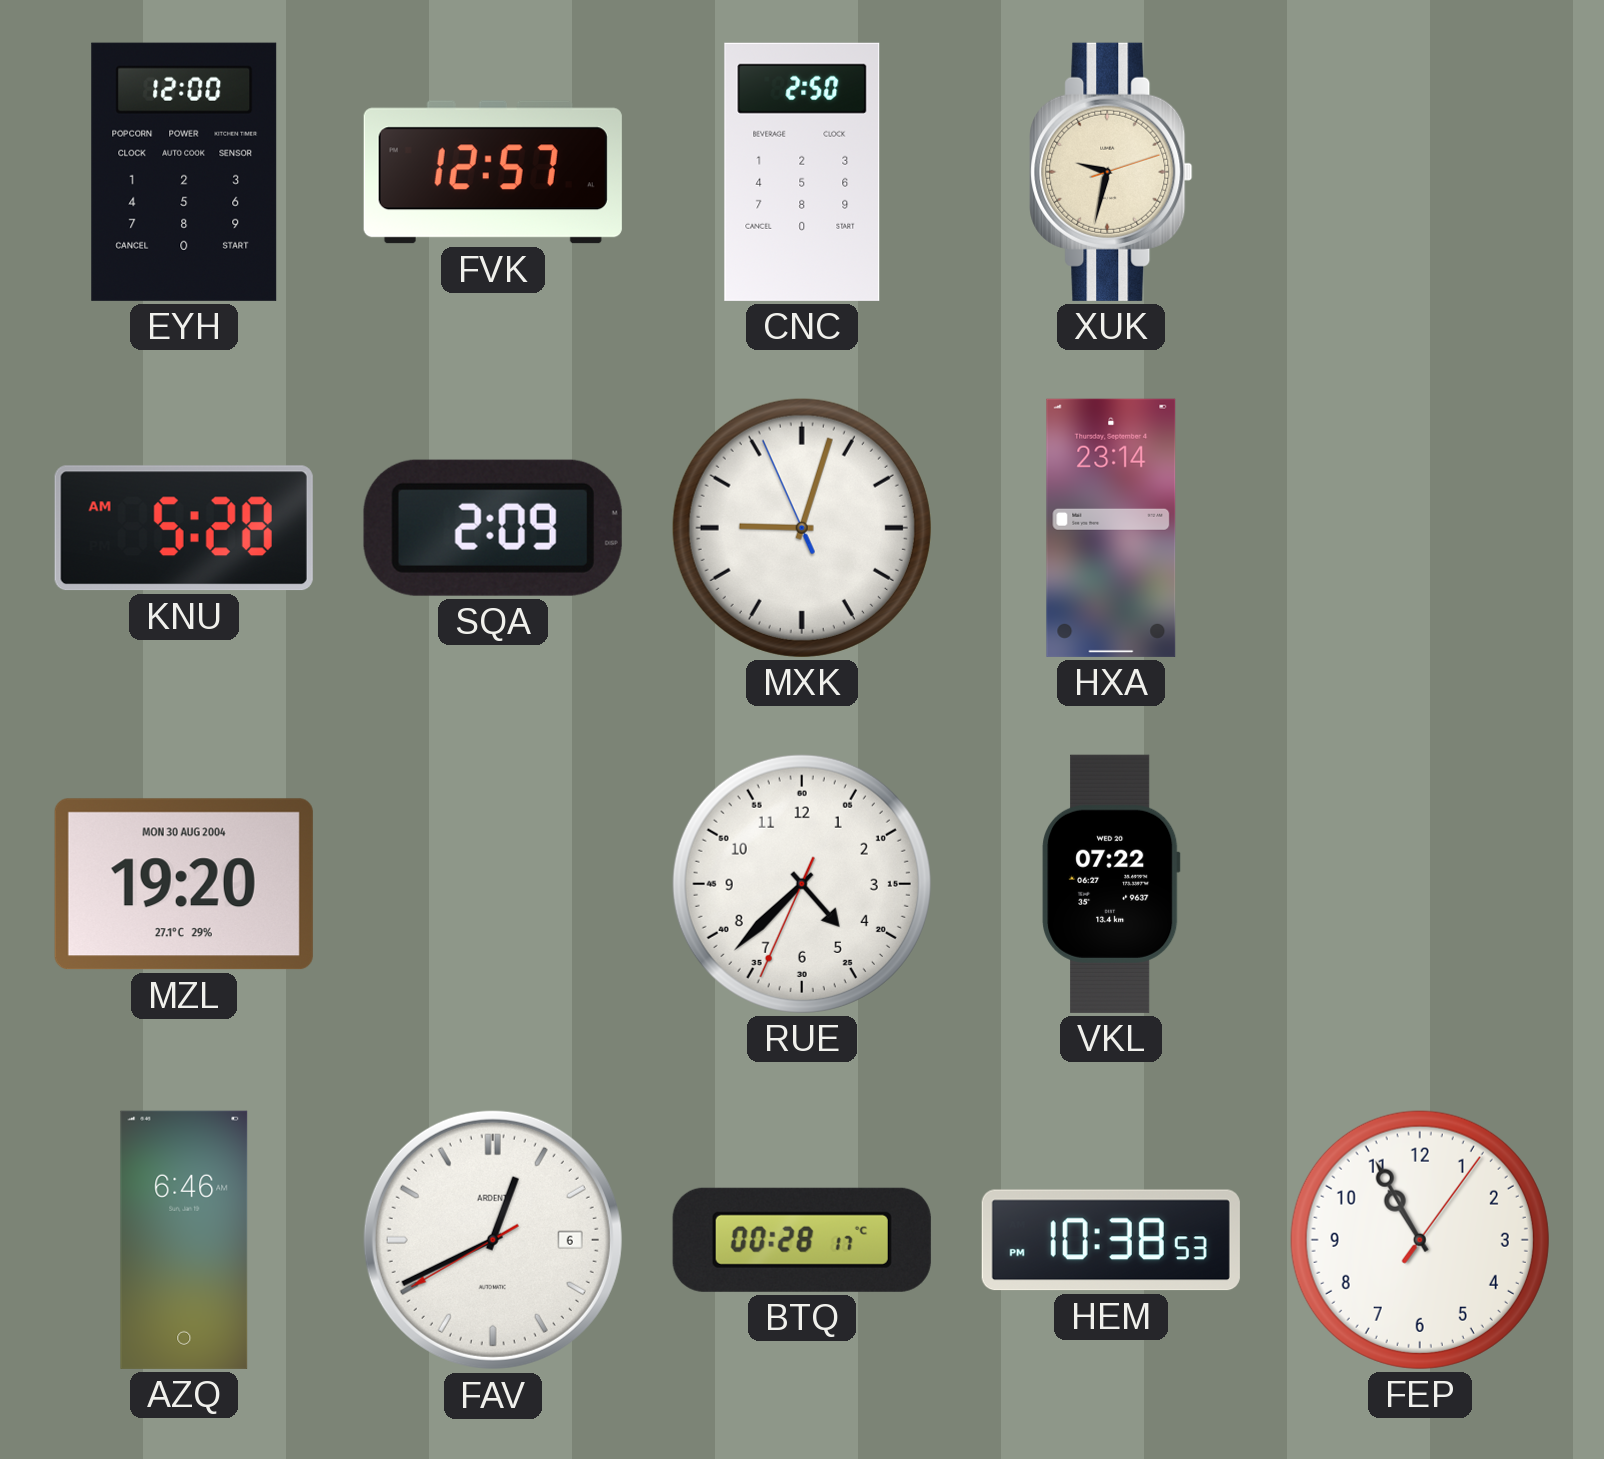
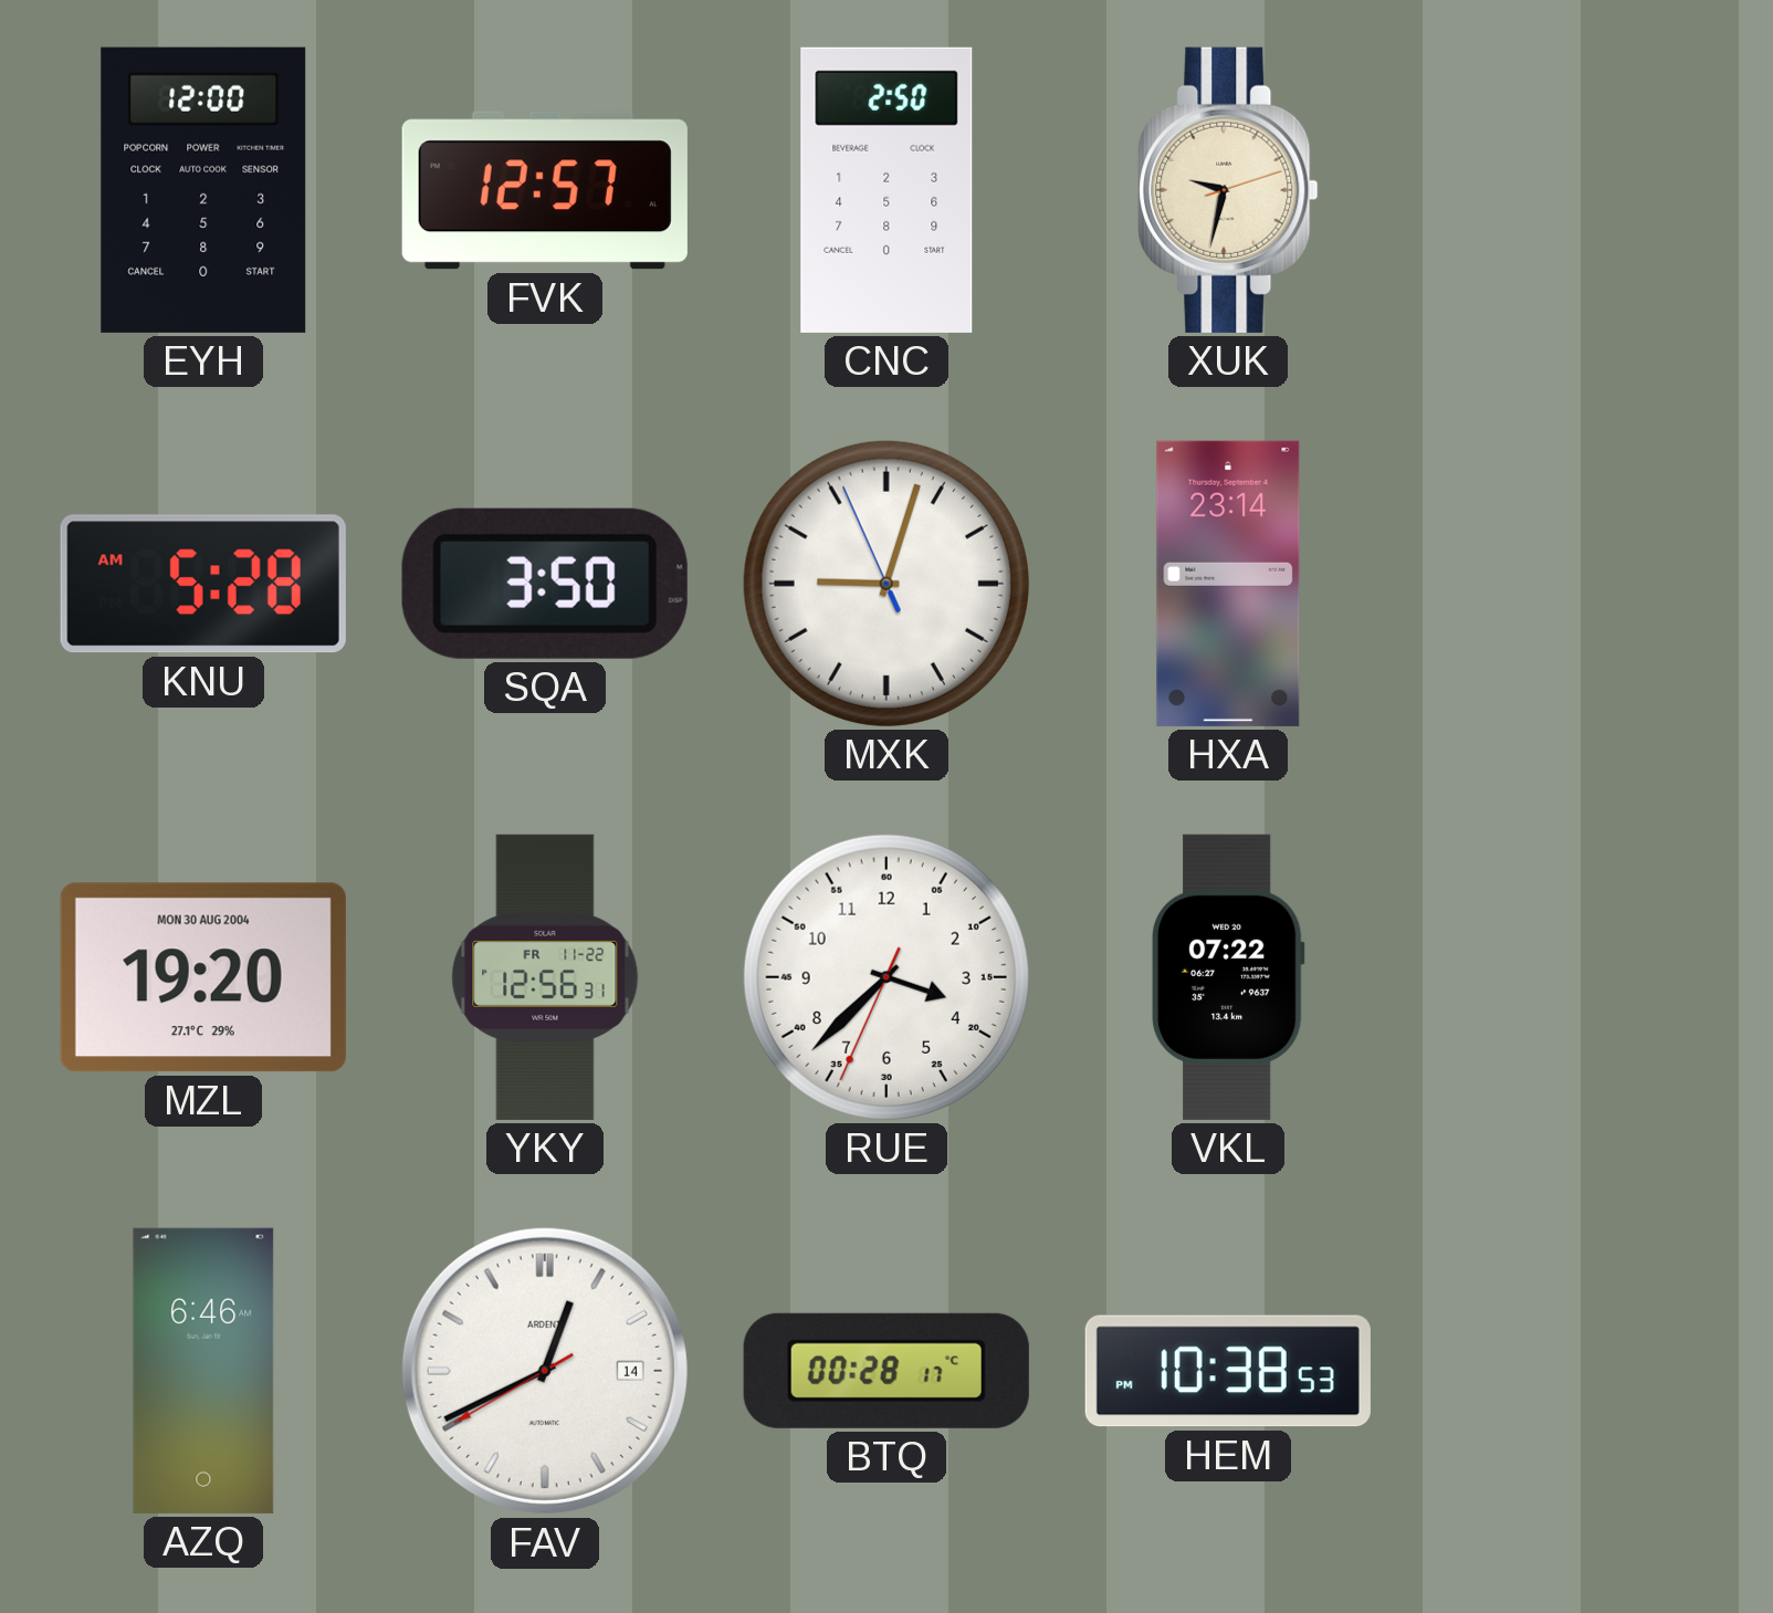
SQA: 2:09 -> 3:50
YKY: none -> 12:56
RUE: 4:37 -> 3:37
FAV date: 6 -> 14
FEP: 10:55 -> none
